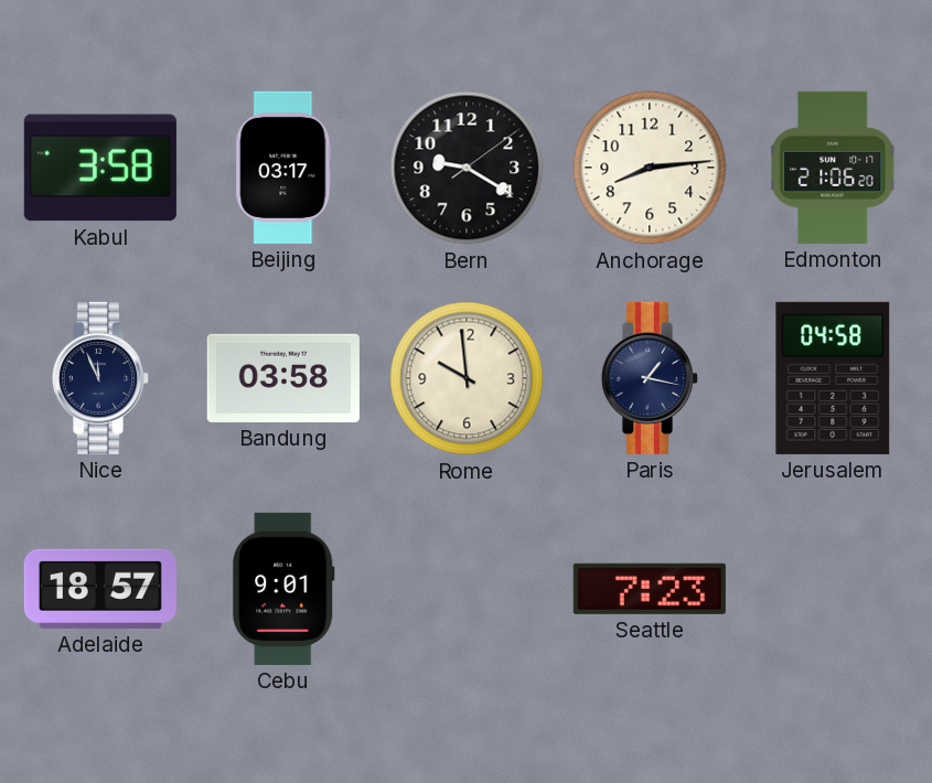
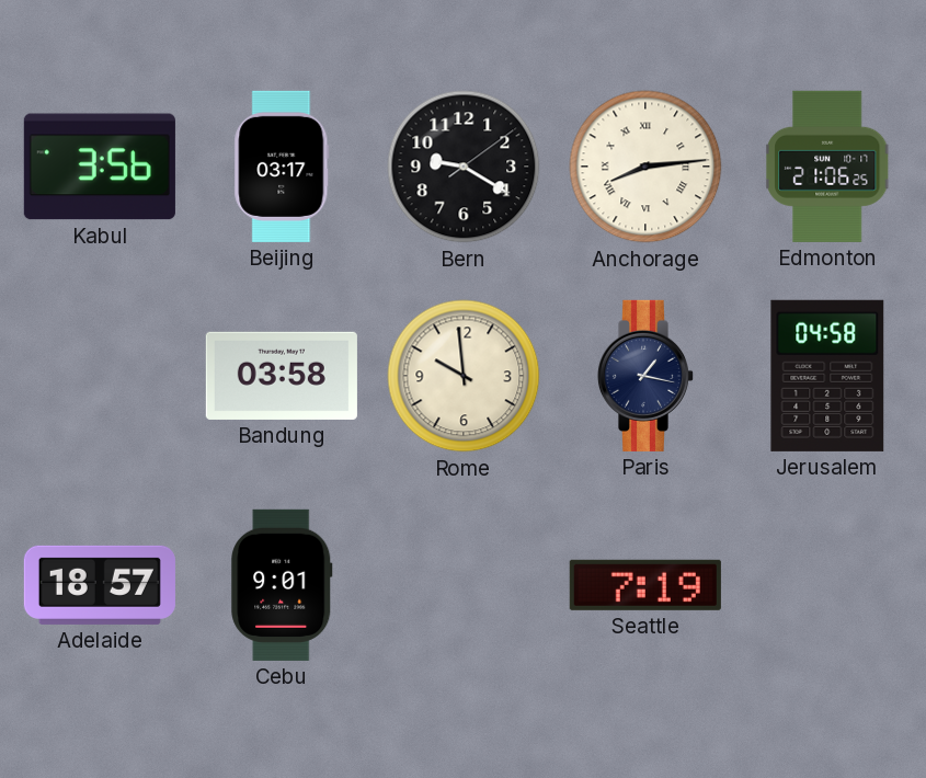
Kabul: 3:58 -> 3:56
Anchorage numerals: Arabic -> Roman
Edmonton: 21:06:20 -> 21:06:25
Nice: 11:56 -> none
Seattle: 7:23 -> 7:19
